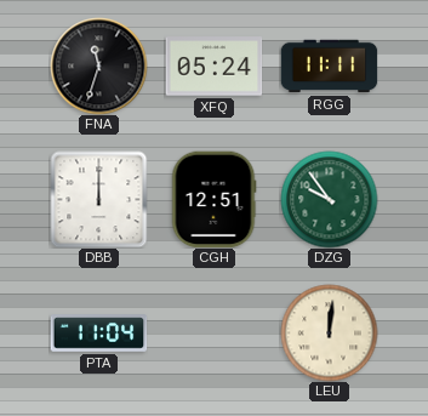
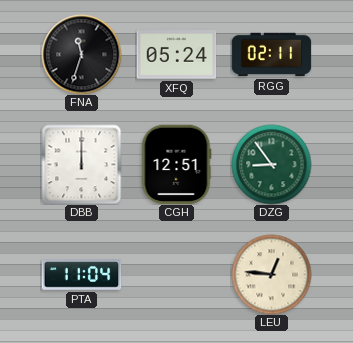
RGG: 11:11 -> 02:11
DZG: 9:54 -> 8:54
LEU: 12:01 -> 12:46
